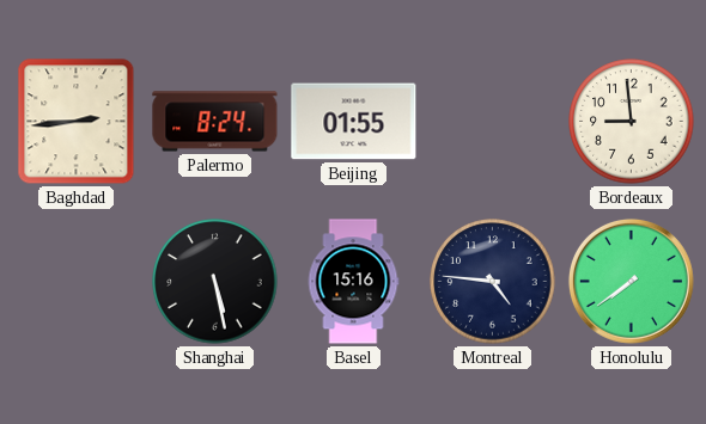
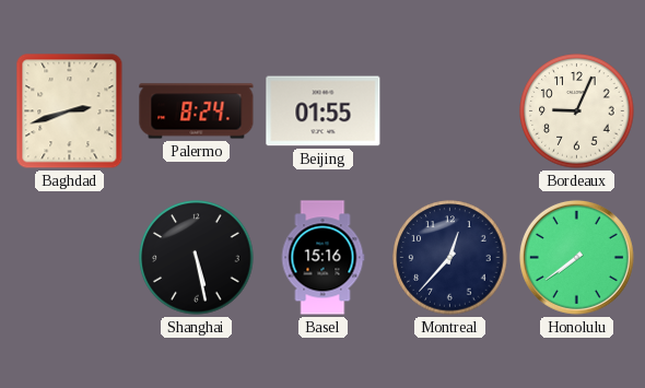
Baghdad: 2:44 -> 2:42
Bordeaux: 8:59 -> 9:04
Montreal: 4:46 -> 12:37
